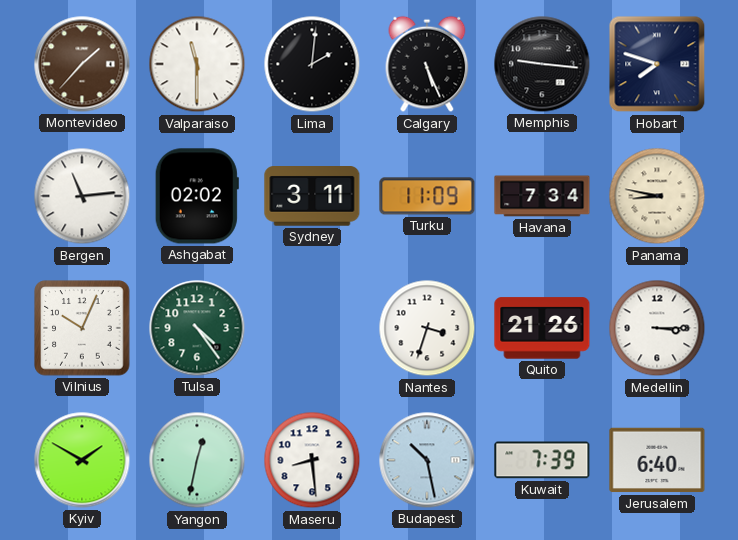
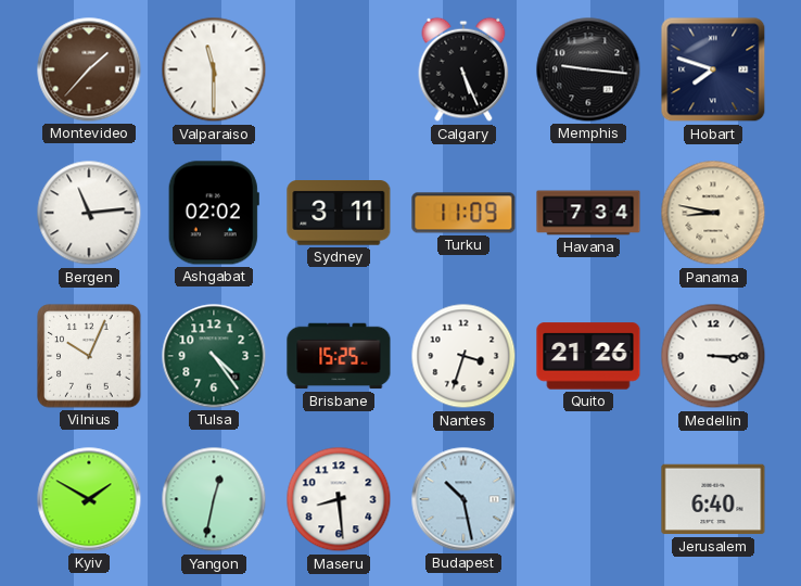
Lima: 2:01 -> none
Brisbane: none -> 15:25
Kuwait: 7:39 -> none
